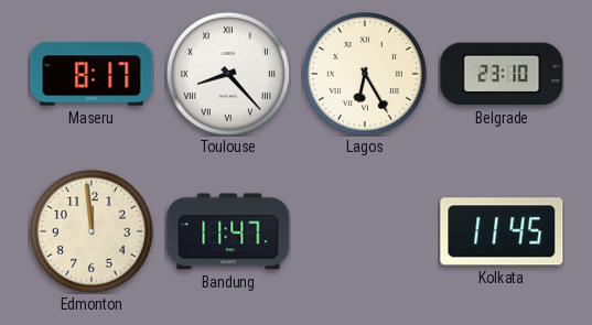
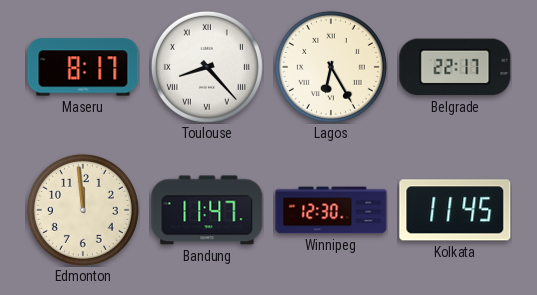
Belgrade: 23:10 -> 22:17
Winnipeg: none -> 12:30
